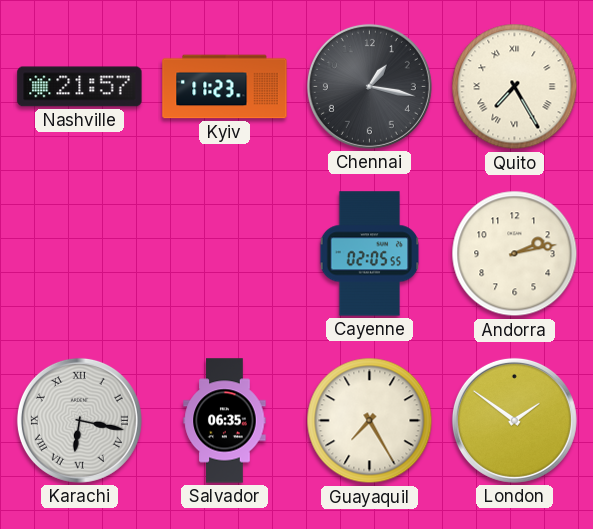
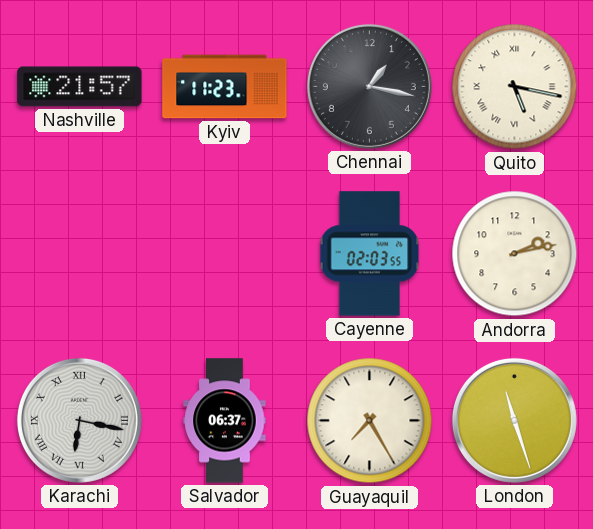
Quito: 7:25 -> 5:17
Cayenne: 02:05 -> 02:03
Salvador: 06:35 -> 06:37
London: 1:51 -> 11:27
